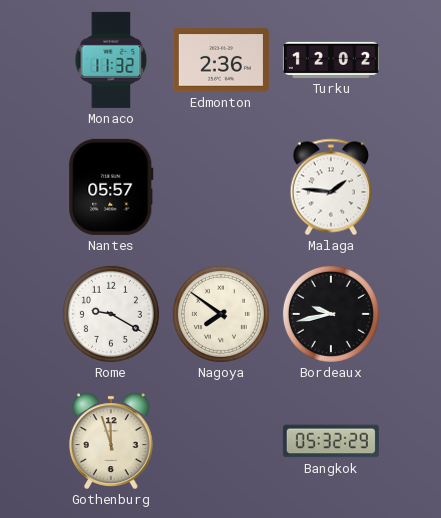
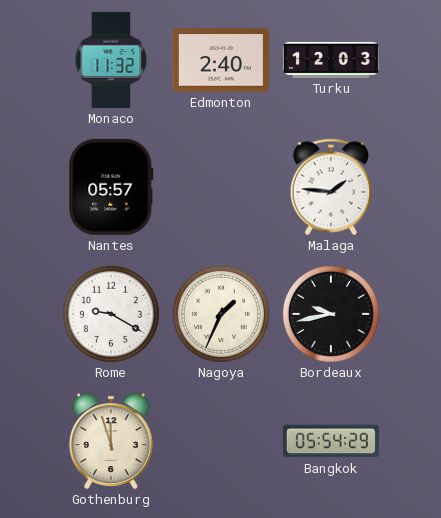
Edmonton: 2:36 -> 2:40
Turku: 12:02 -> 12:03
Nagoya: 7:51 -> 1:34
Bangkok: 05:32 -> 05:54
